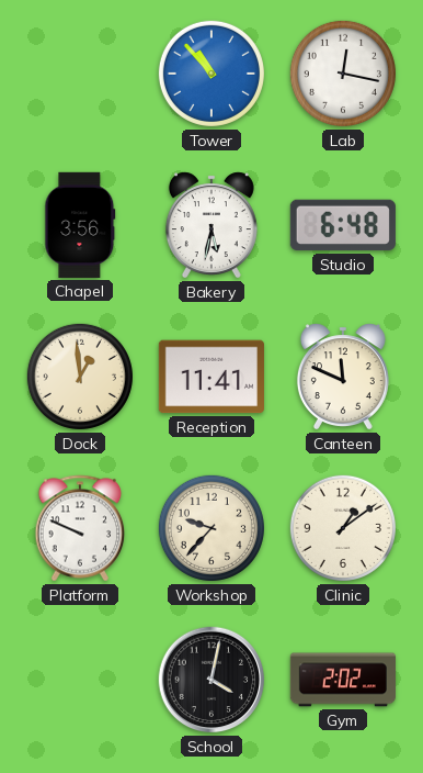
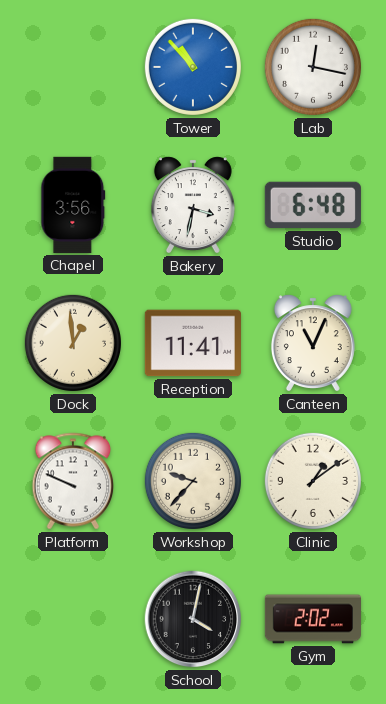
Bakery: 5:32 -> 3:32
Canteen: 11:49 -> 11:04
